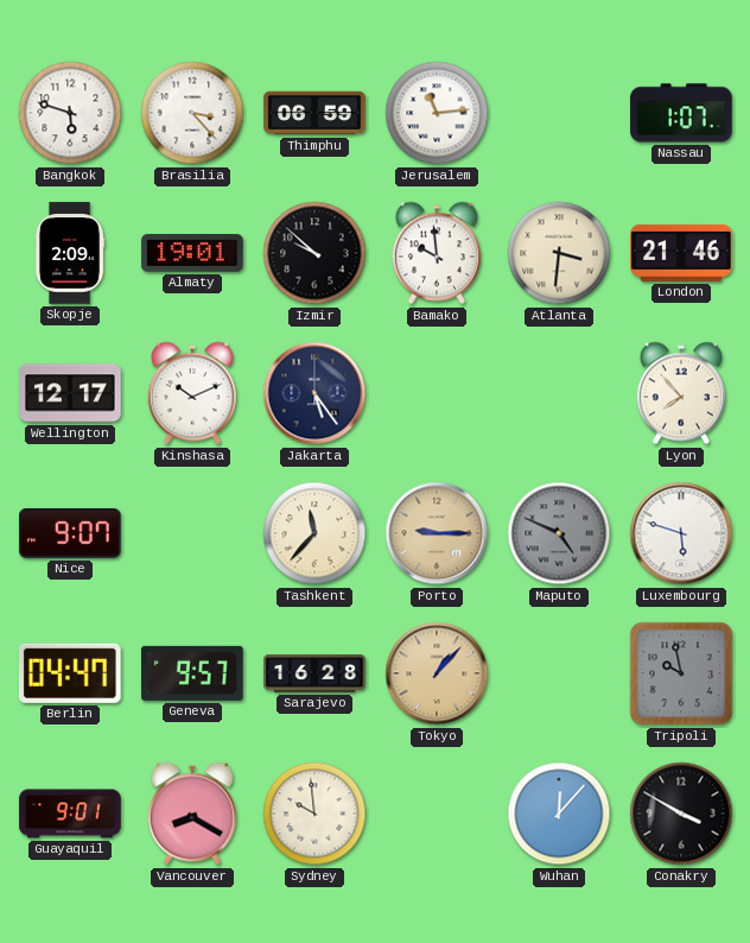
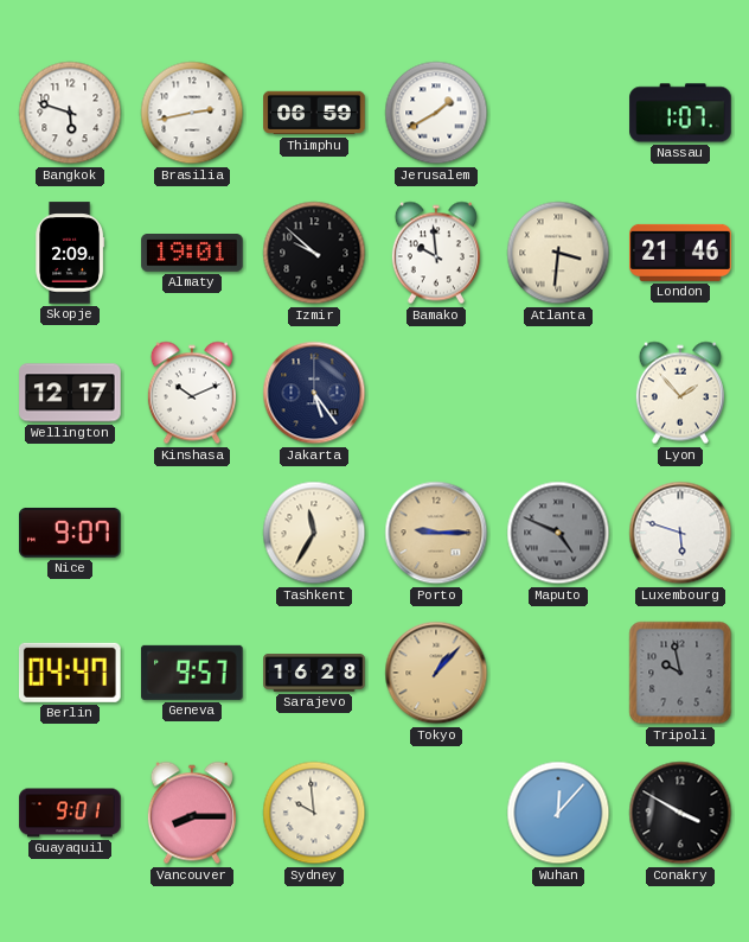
Brasilia: 3:23 -> 2:43
Jerusalem: 11:14 -> 1:40
Lyon: 7:53 -> 1:53
Tashkent: 11:37 -> 11:35
Vancouver: 8:20 -> 8:15
